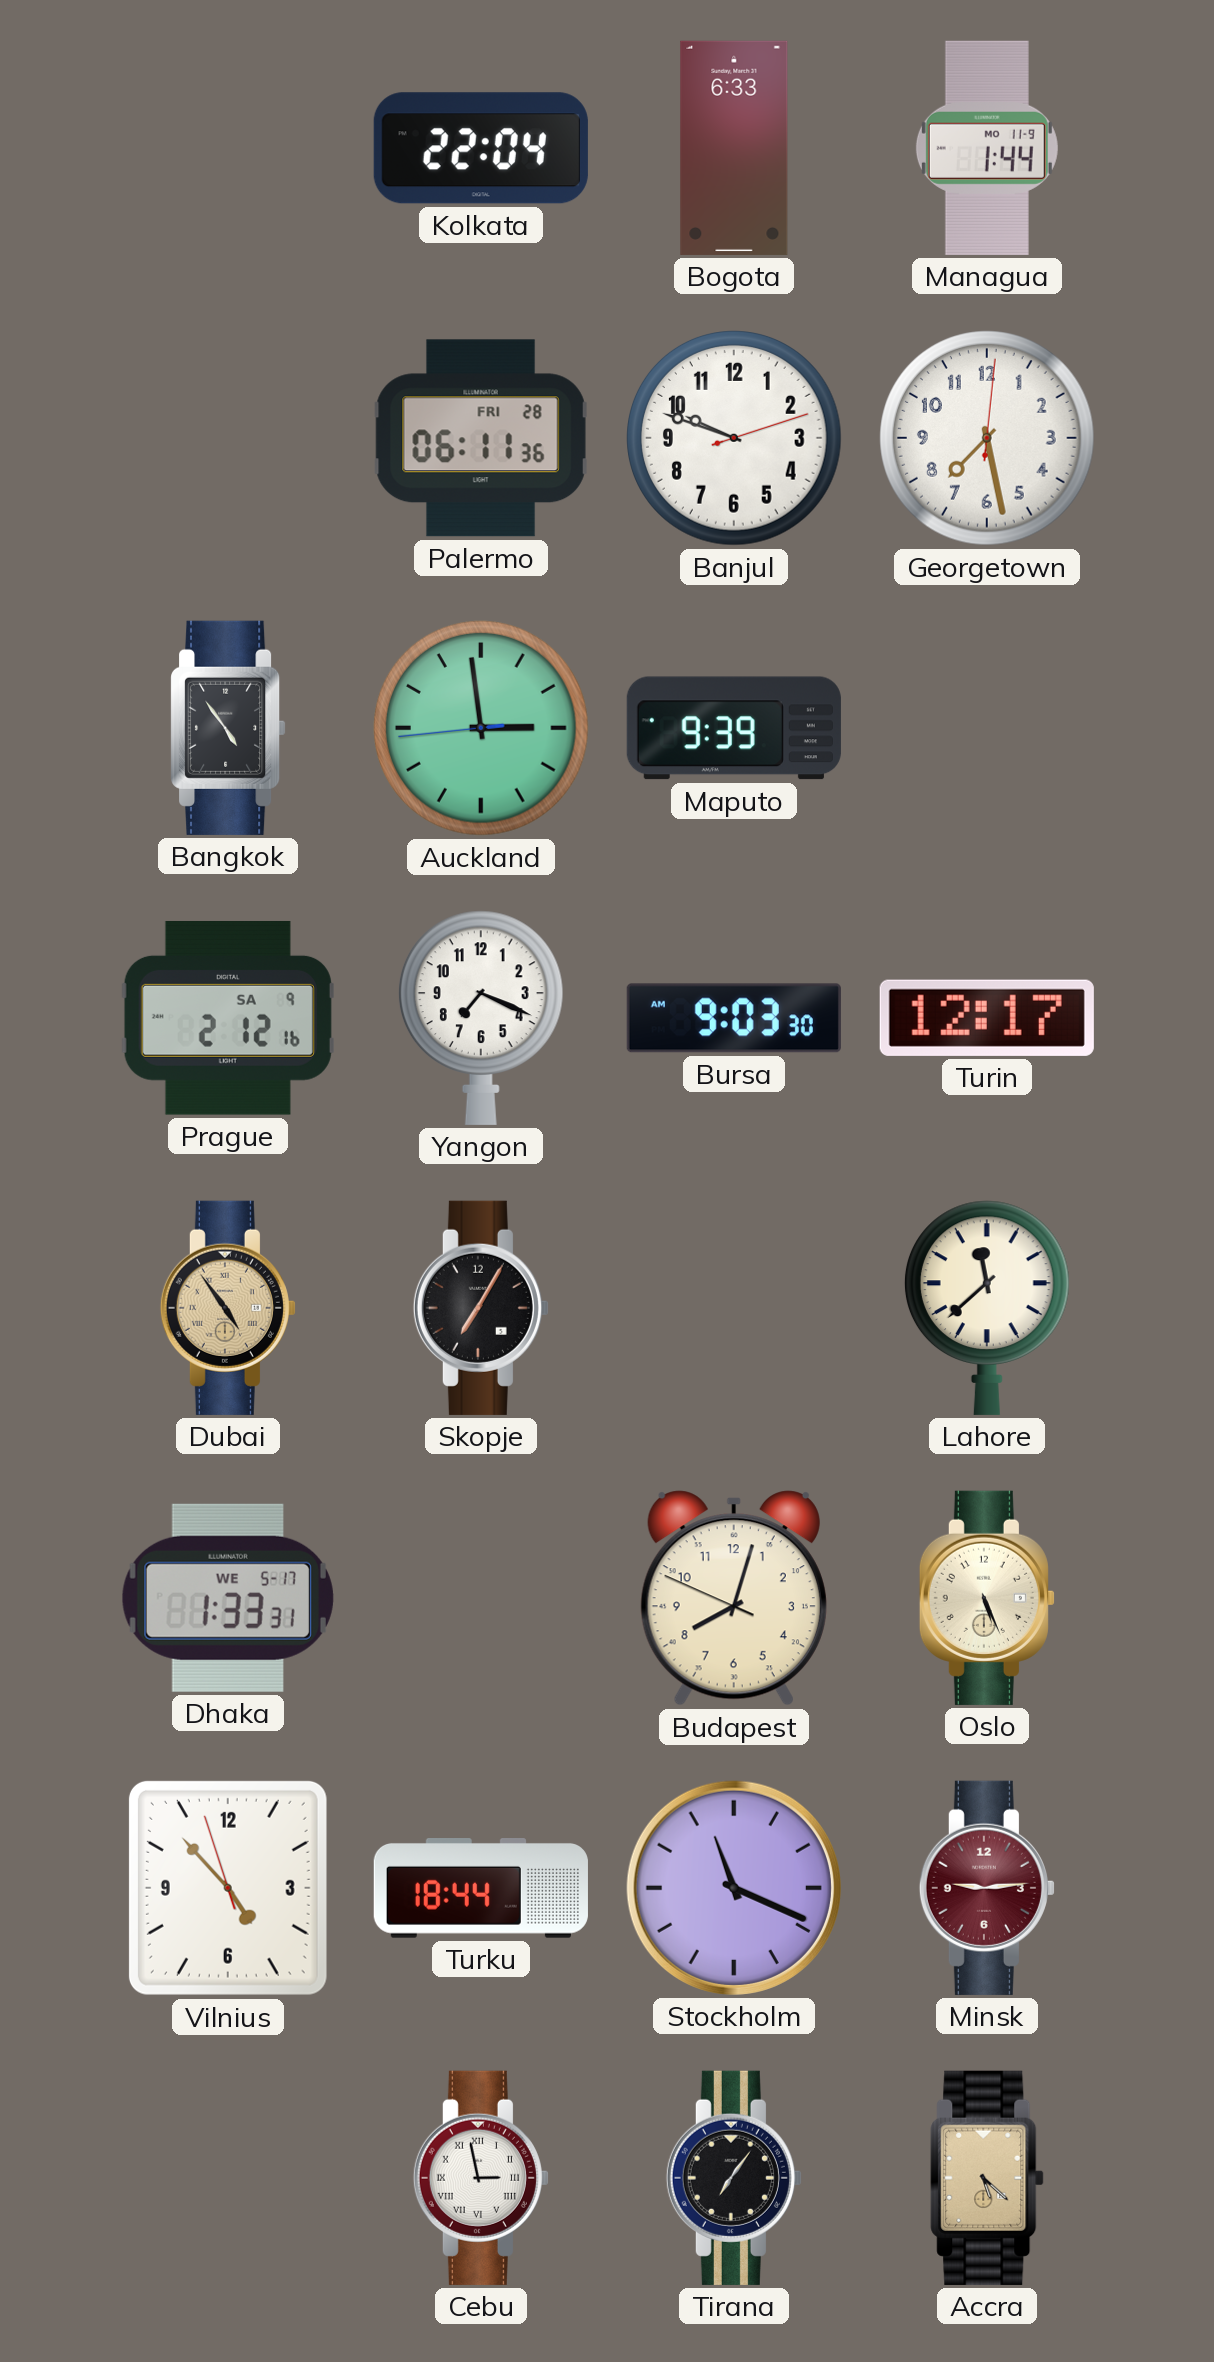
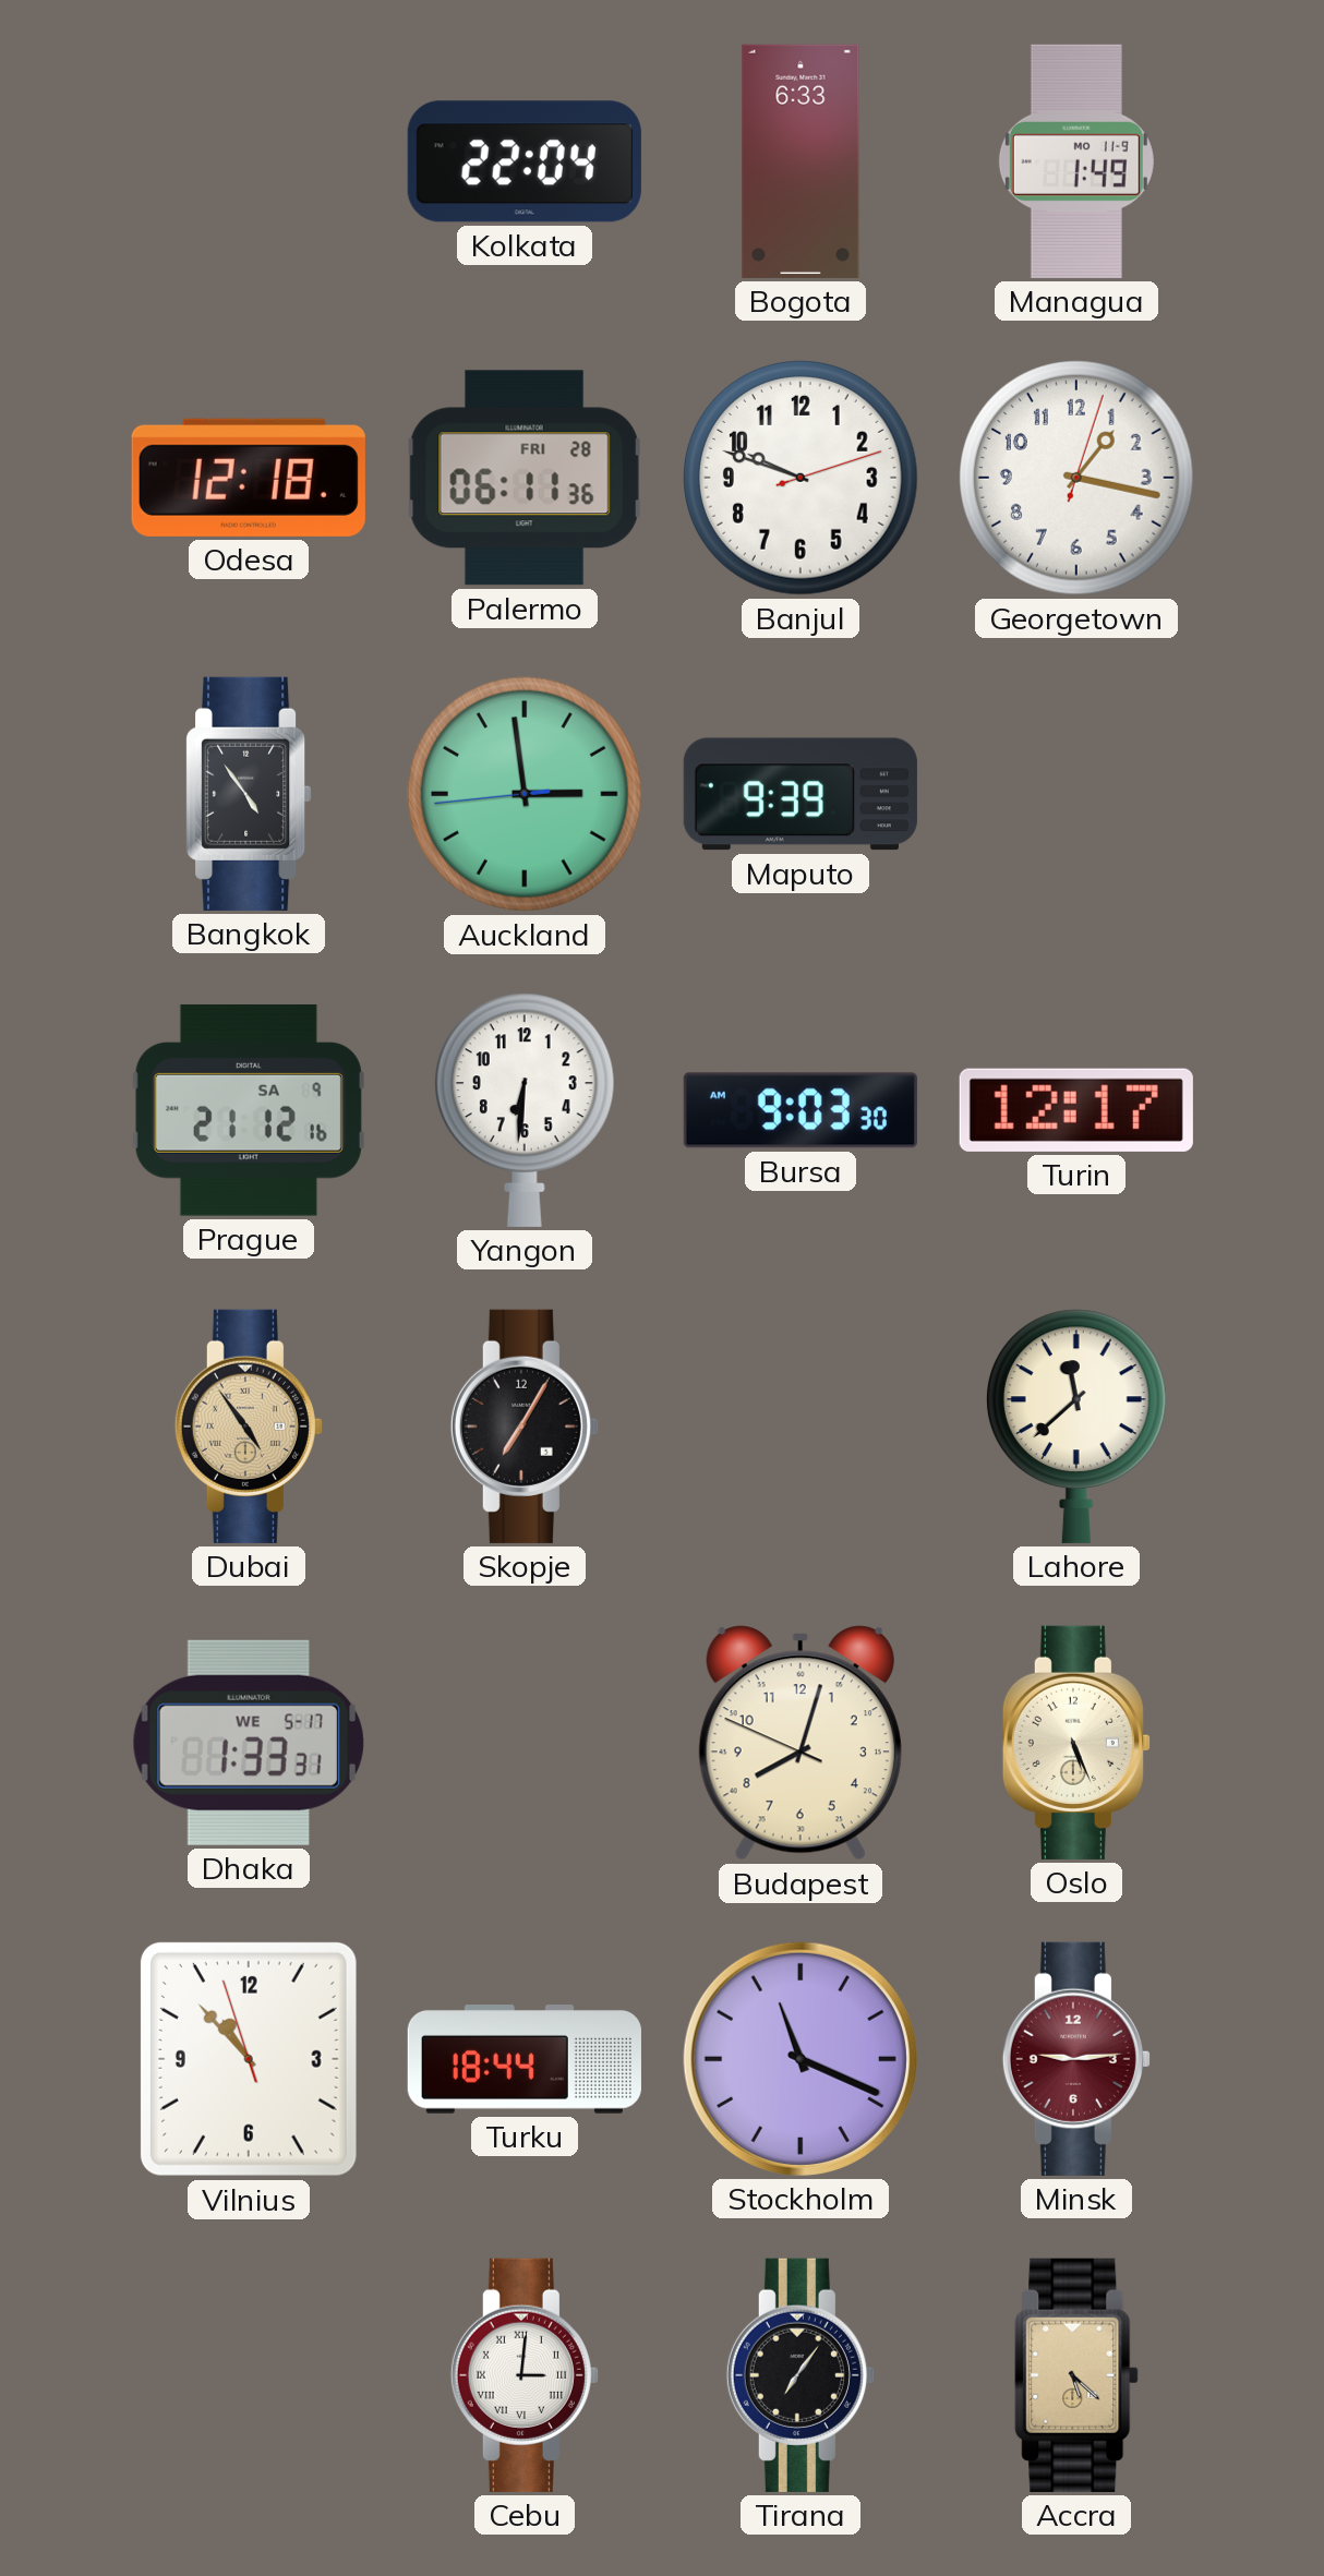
Managua: 1:44 -> 1:49
Odesa: none -> 12:18
Georgetown: 7:28 -> 1:17
Prague: 2:12 -> 21:12
Yangon: 7:19 -> 6:31
Vilnius: 4:52 -> 10:52
Cebu: 2:58 -> 3:01
